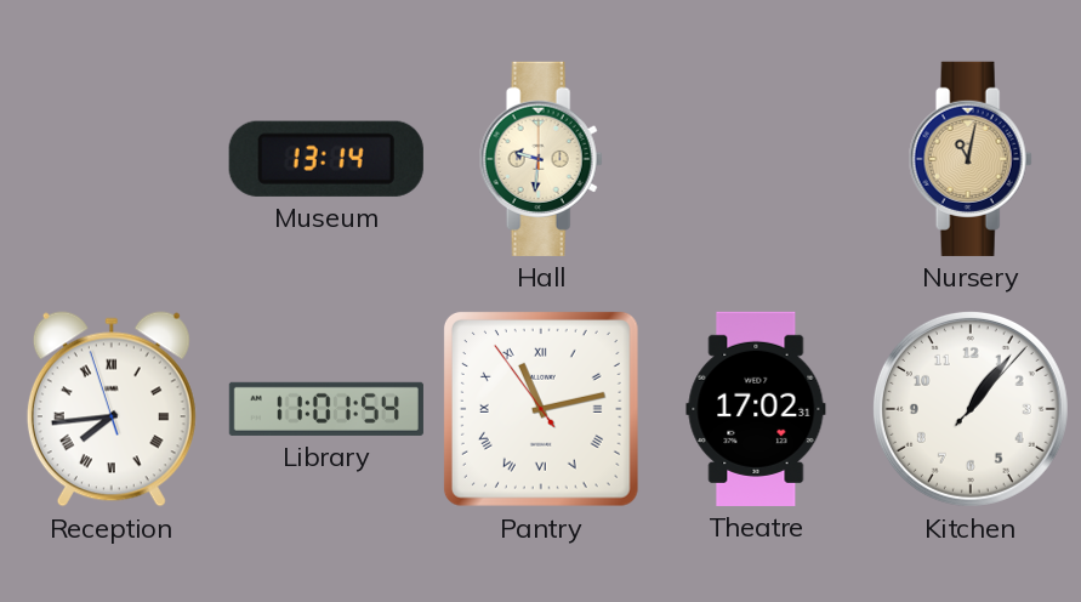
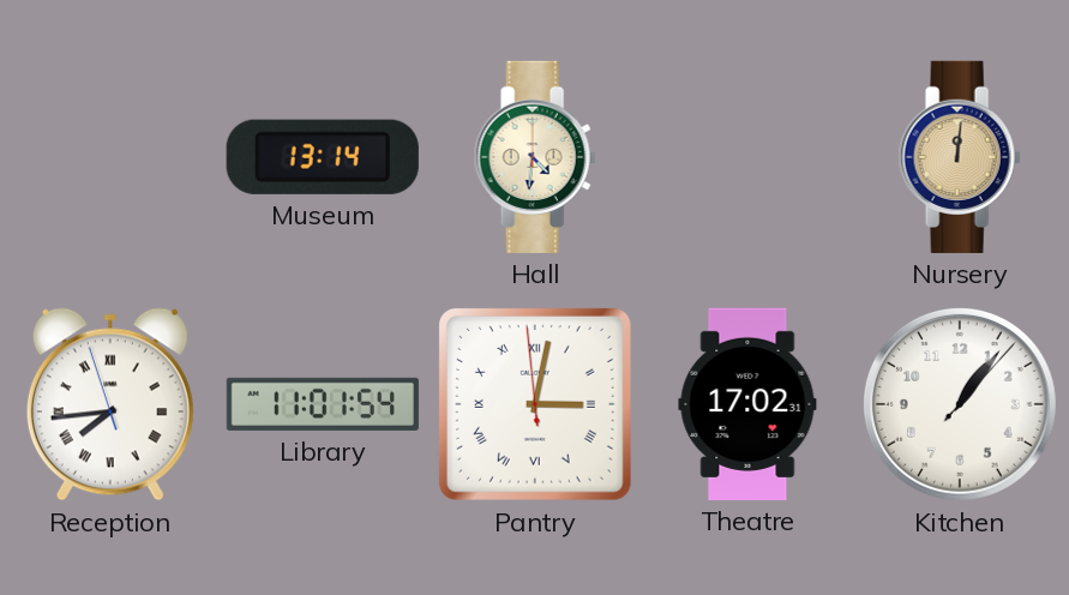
Hall: 9:31 -> 4:31
Nursery: 11:02 -> 12:01
Pantry: 11:12 -> 3:01
